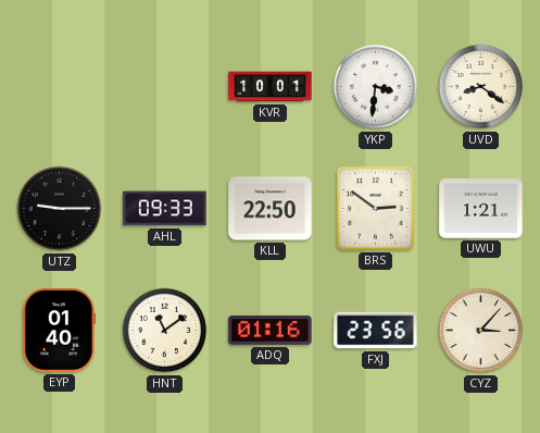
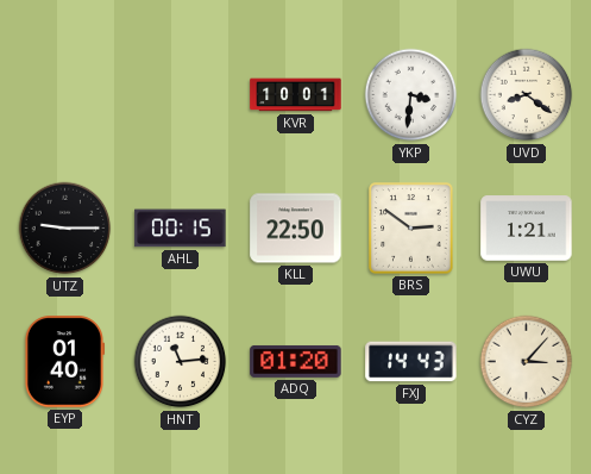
AHL: 09:33 -> 00:15
HNT: 11:09 -> 11:14
ADQ: 01:16 -> 01:20
FXJ: 23:56 -> 14:43
